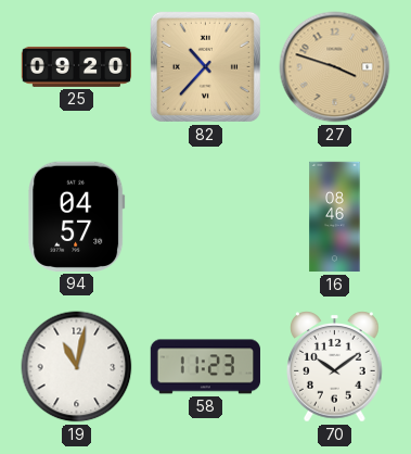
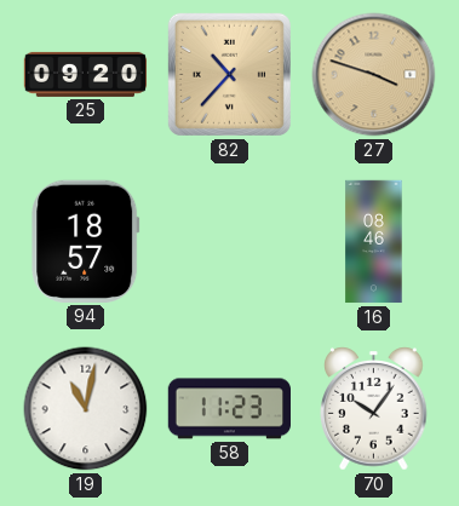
94: 04:57 -> 18:57
70: 10:09 -> 10:06
